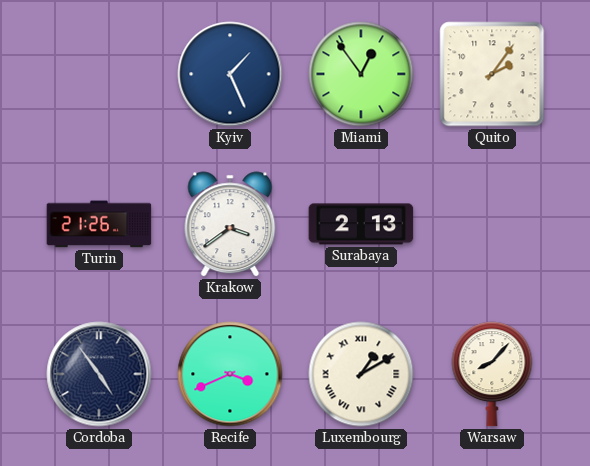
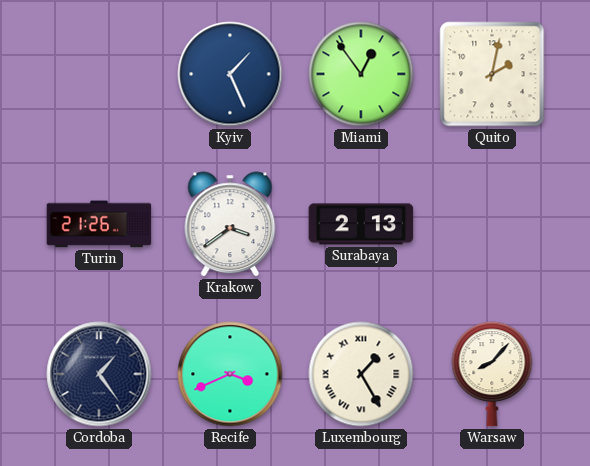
Quito: 2:06 -> 2:02
Cordoba: 4:54 -> 1:24
Luxembourg: 1:10 -> 1:25
